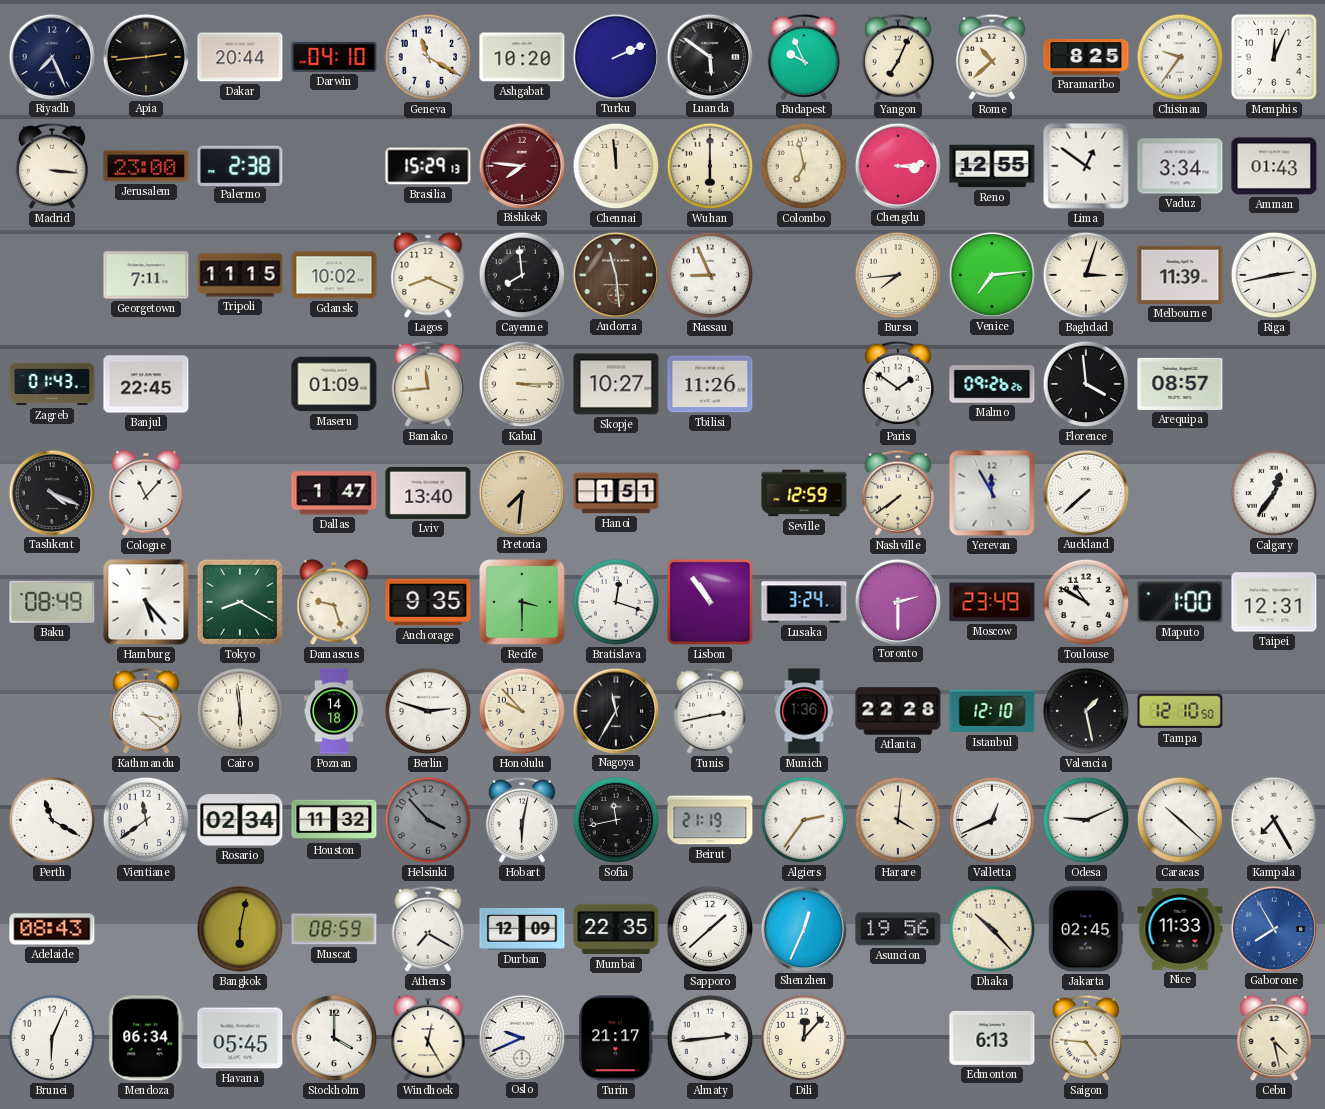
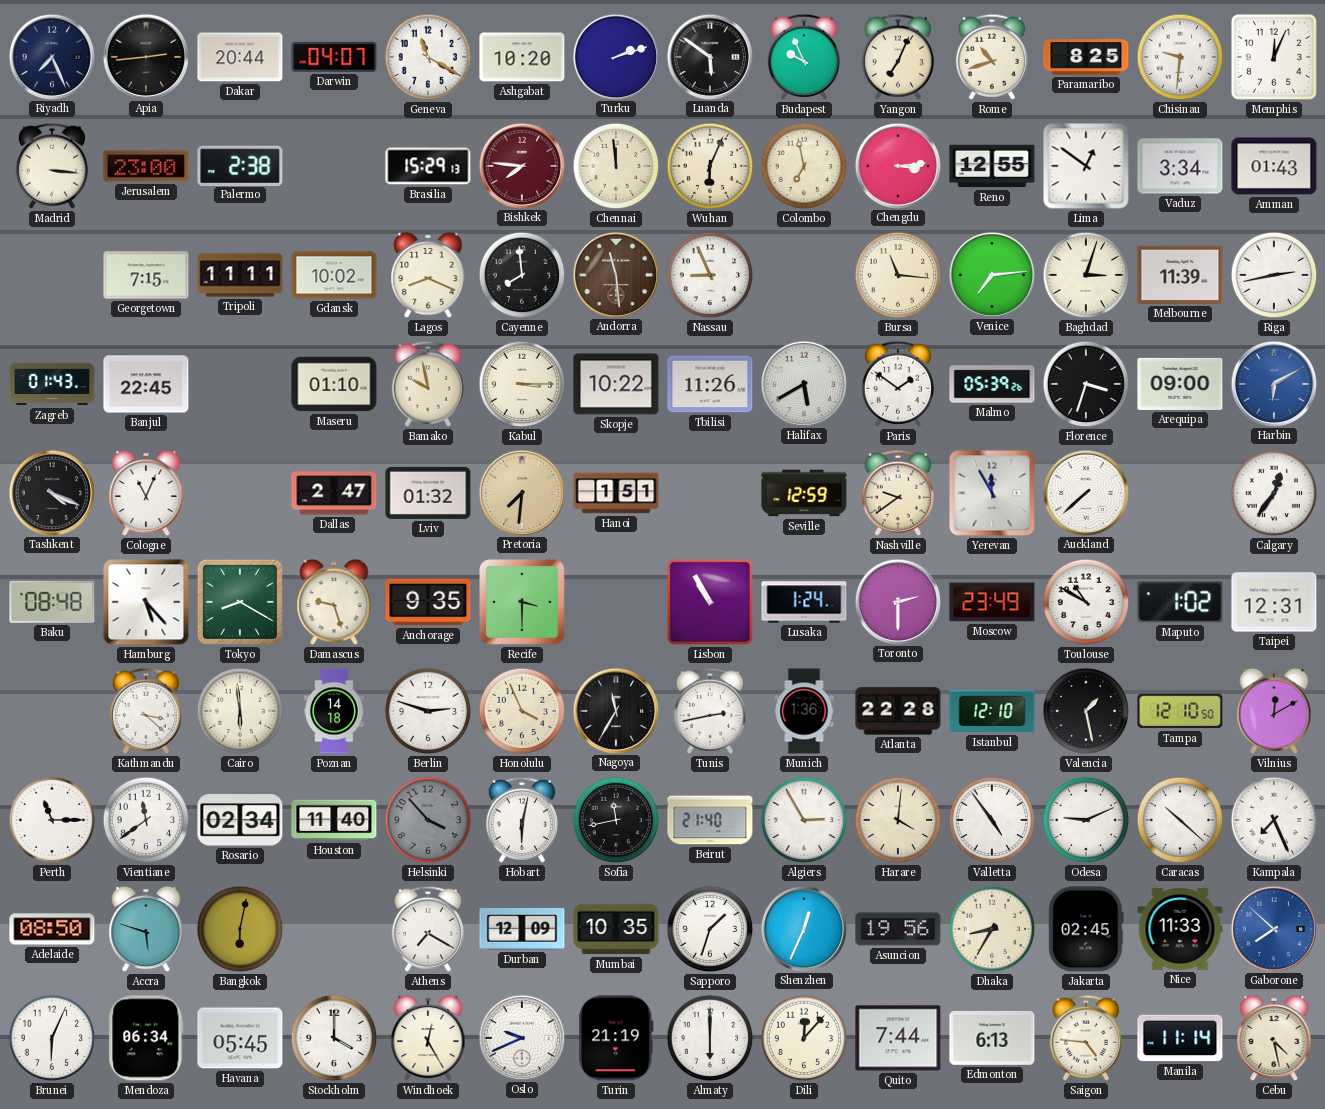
Darwin: 04:10 -> 04:07
Turku: 2:11 -> 2:12
Rome: 10:38 -> 10:42
Chisinau: 9:36 -> 9:31
Wuhan: 6:00 -> 6:04
Georgetown: 7:11 -> 7:15
Tripoli: 11:15 -> 11:11
Bursa: 7:44 -> 11:16
Maseru: 01:09 -> 01:10
Bamako: 11:44 -> 9:58
Skopje: 10:27 -> 10:22
Halifax: none -> 5:40
Malmo: 09:26 -> 05:39
Florence: 3:59 -> 3:33
Arequipa: 08:57 -> 09:00
Harbin: none -> 6:10
Cologne: 11:07 -> 11:04
Dallas: 1:47 -> 2:47
Lviv: 13:40 -> 01:32
Nashville: 7:39 -> 9:39
Baku: 08:49 -> 08:48
Bratislava: 12:18 -> none
Lisbon: 10:54 -> 10:55
Lusaka: 3:24 -> 1:24
Maputo: 1:00 -> 1:02
Honolulu: 9:53 -> 3:56
Vilnius: none -> 12:10
Perth: 11:20 -> 11:15
Houston: 11:32 -> 11:40
Beirut: 21:19 -> 21:40
Algiers: 2:36 -> 2:55
Valletta: 12:41 -> 4:54
Kampala: 7:25 -> 7:26
Adelaide: 08:43 -> 08:50
Accra: none -> 5:48
Muscat: 08:59 -> none
Mumbai: 22:35 -> 10:35
Sapporo: 1:38 -> 1:33
Dhaka: 10:23 -> 8:35
Gaborone: 7:55 -> 7:52
Turin: 21:17 -> 21:19
Almaty: 2:44 -> 6:00
Quito: none -> 7:44
Manila: none -> 11:14
